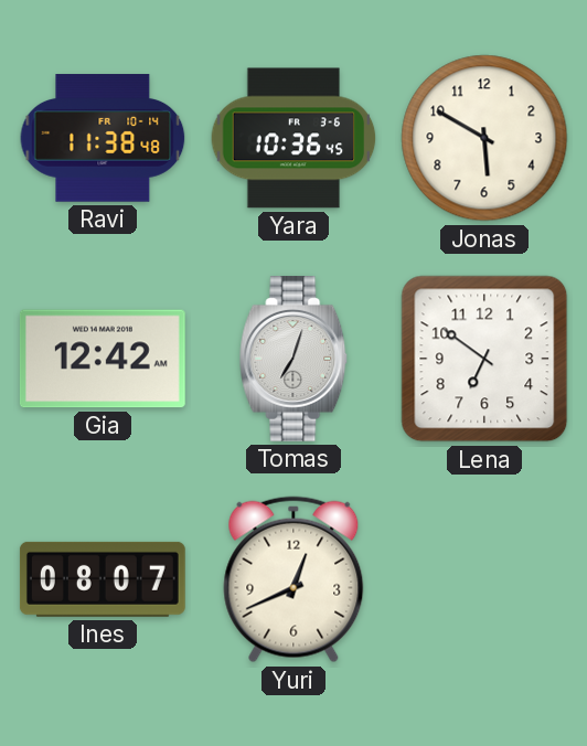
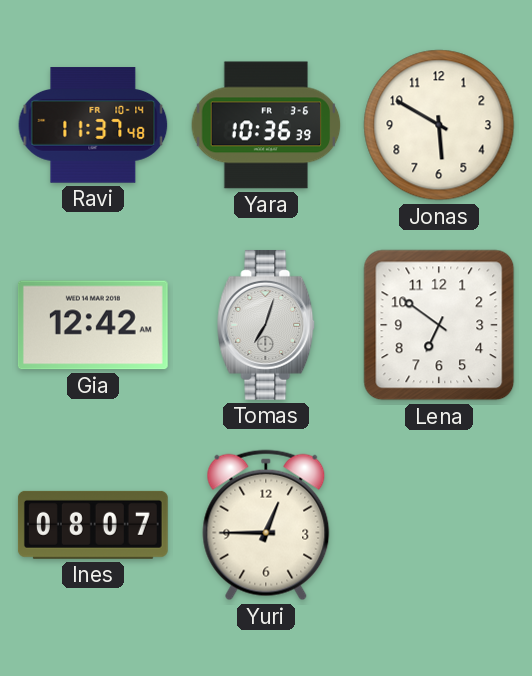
Ravi: 11:38 -> 11:37
Yara: 10:36:45 -> 10:36:39
Yuri: 12:41 -> 12:45
